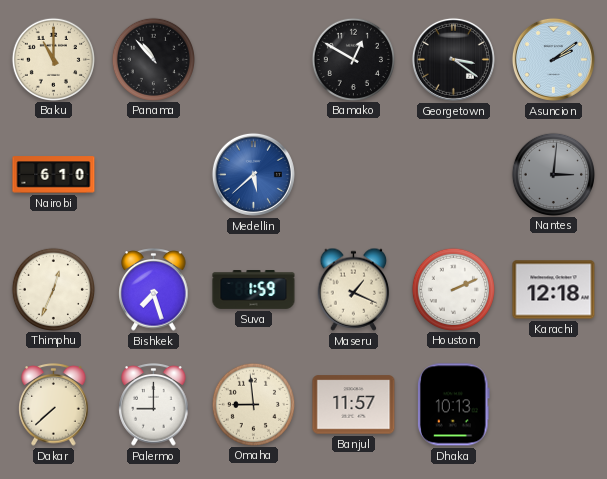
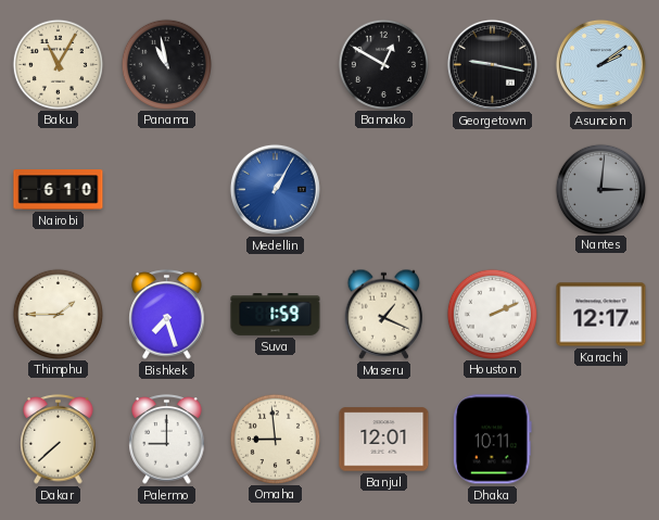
Baku: 11:00 -> 11:05
Panama: 10:53 -> 10:58
Georgetown: 3:21 -> 9:17
Medellin: 5:38 -> 1:05
Thimphu: 12:34 -> 1:45
Karachi: 12:18 -> 12:17
Banjul: 11:57 -> 12:01
Dhaka: 10:13 -> 10:11
